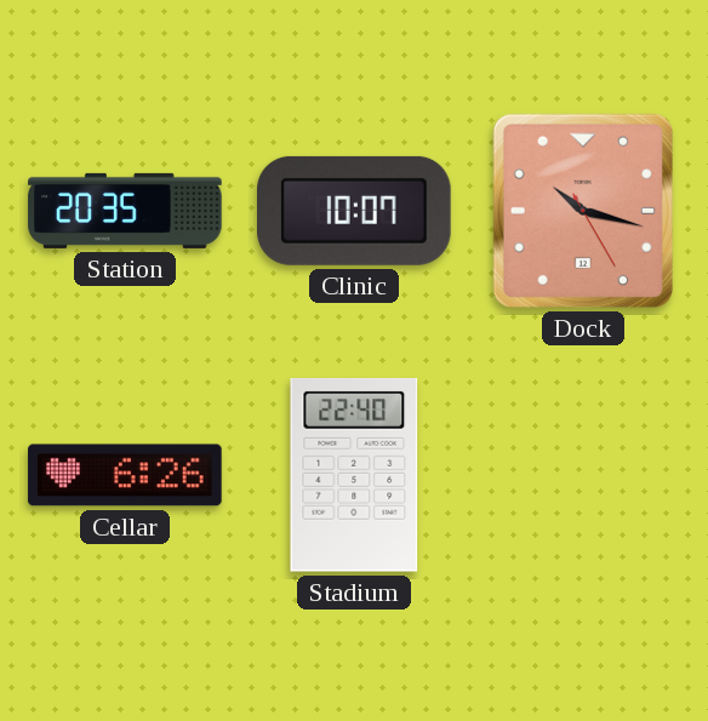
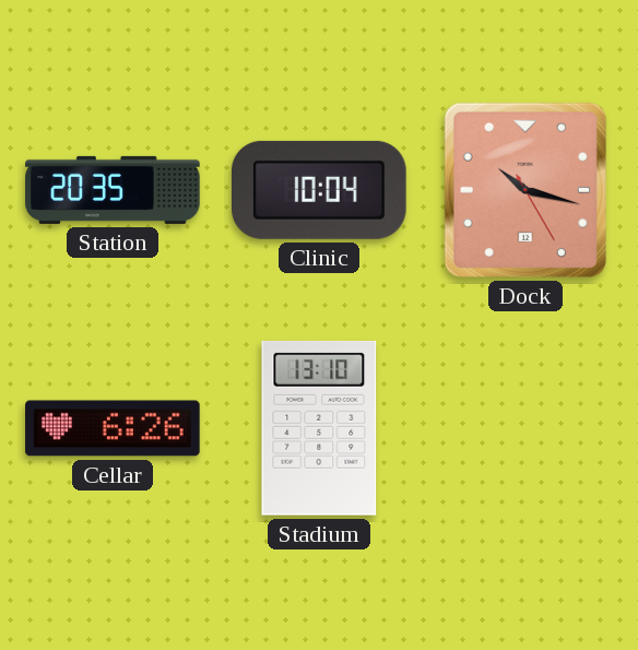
Clinic: 10:07 -> 10:04
Stadium: 22:40 -> 13:10
